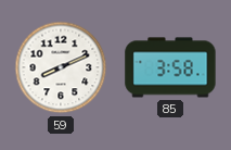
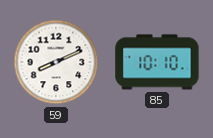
85: 3:58 -> 10:10
